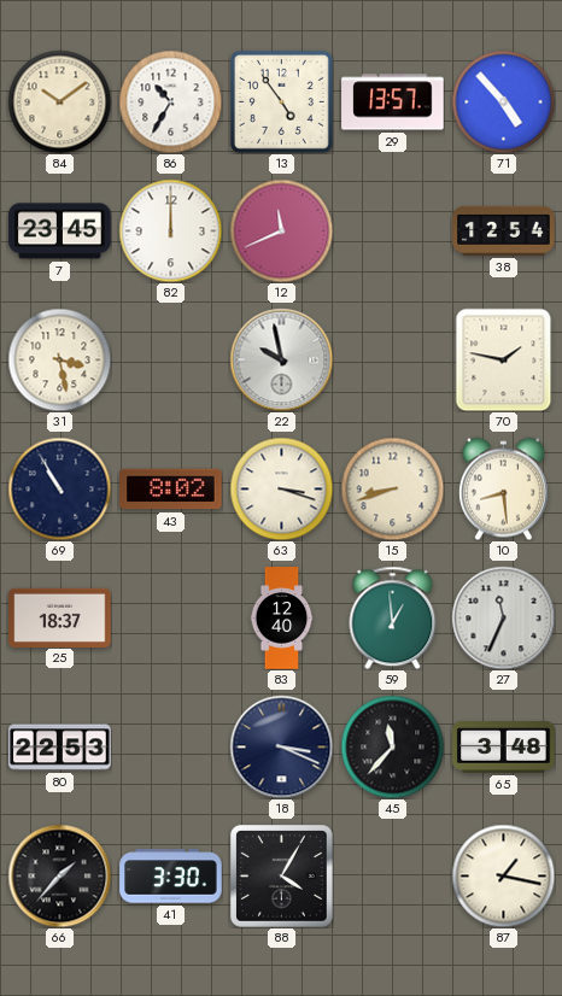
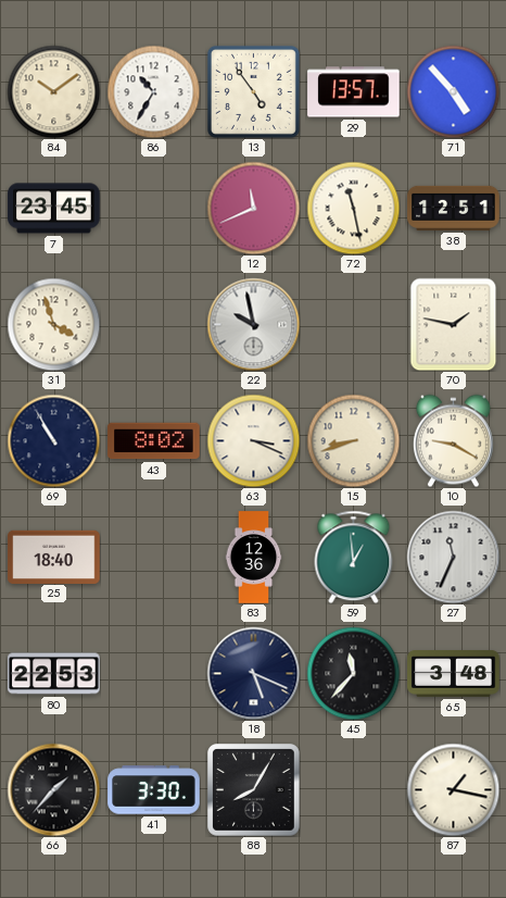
82: 12:00 -> none
72: none -> 11:28
38: 12:54 -> 12:51
31: 3:28 -> 3:57
63: 3:18 -> 3:19
10: 8:29 -> 9:20
25: 18:37 -> 18:40
83: 12:40 -> 12:36
18: 3:19 -> 5:19
88: 4:05 -> 8:05
